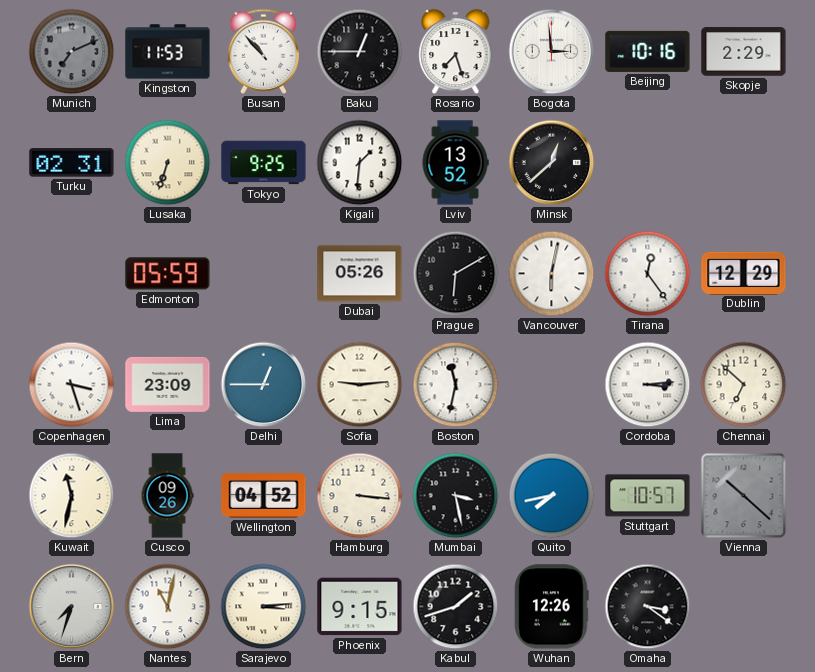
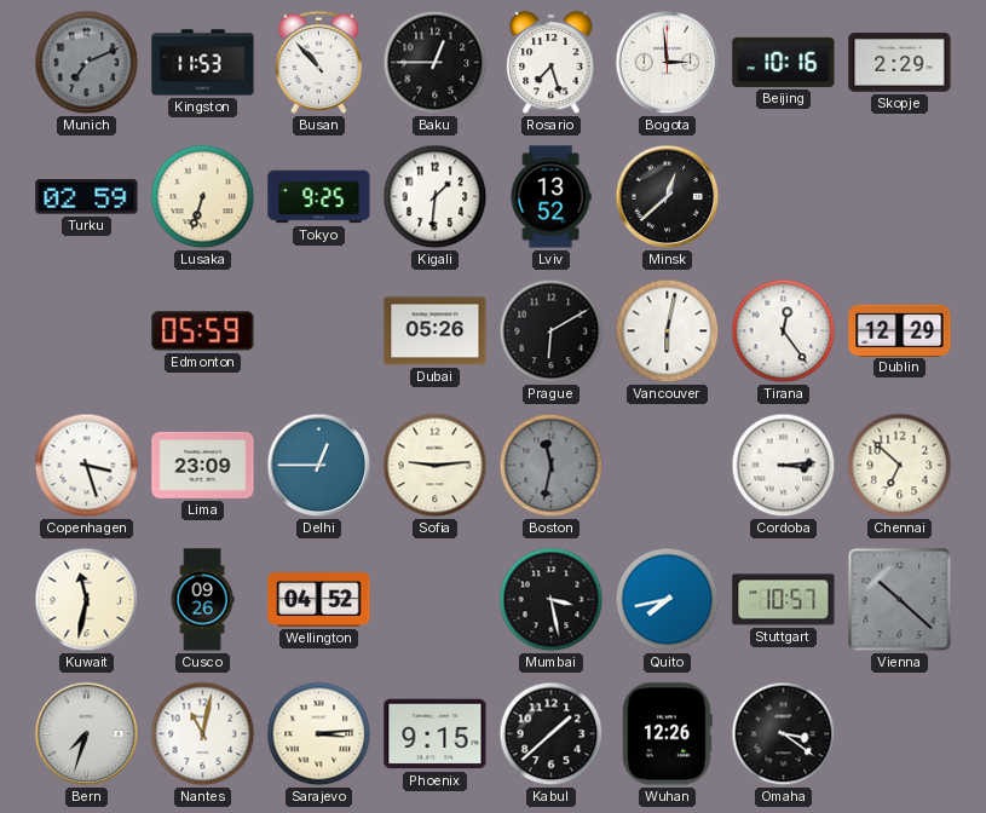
Turku: 02:31 -> 02:59
Boston dial: white -> grey
Hamburg: 3:16 -> none
Kabul: 1:42 -> 1:38
